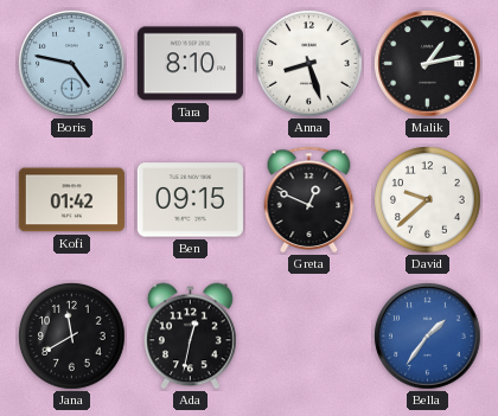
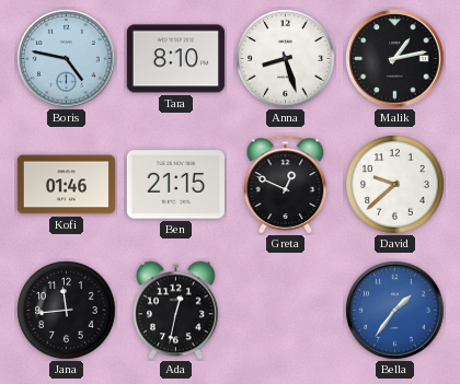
Kofi: 01:42 -> 01:46
Ben: 09:15 -> 21:15
Jana: 11:40 -> 11:44
